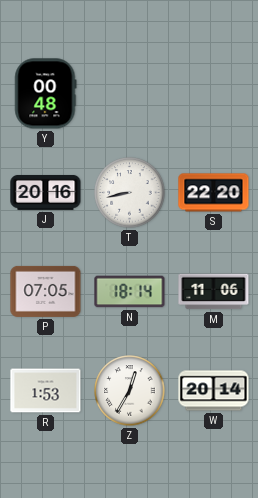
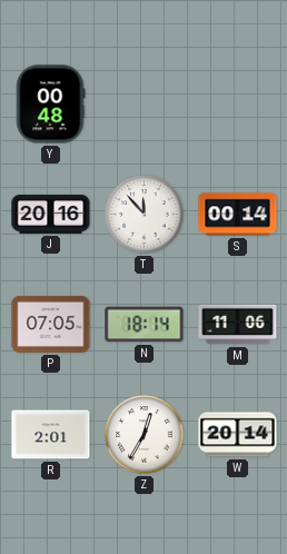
T: 8:43 -> 11:53
S: 22:20 -> 00:14
R: 1:53 -> 2:01
